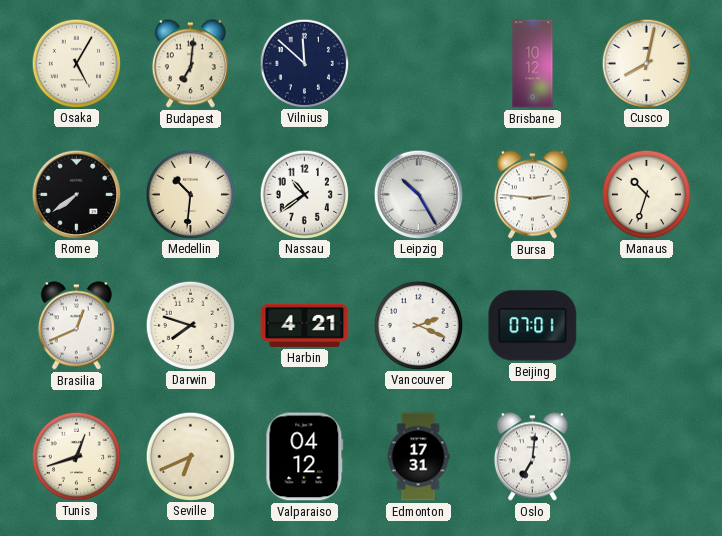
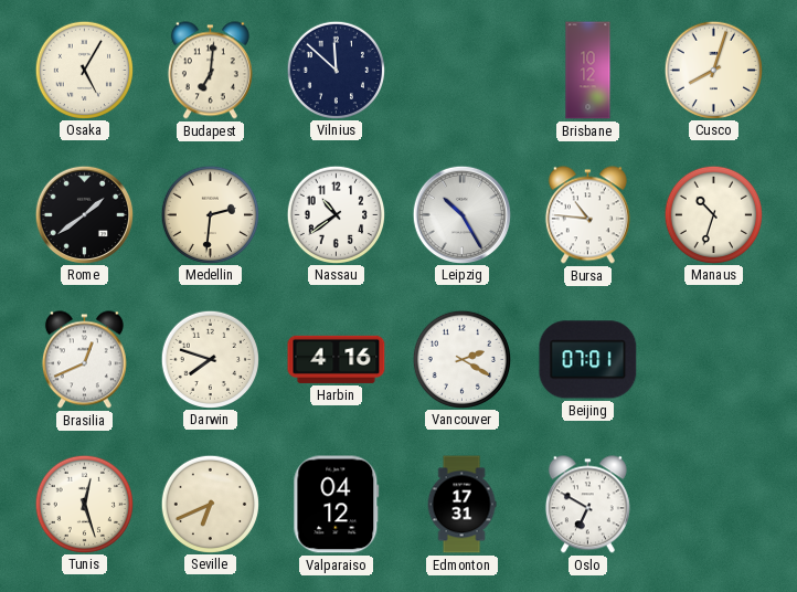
Cusco: 8:02 -> 8:03
Rome: 7:39 -> 1:39
Medellin: 10:31 -> 2:31
Bursa: 2:46 -> 10:46
Harbin: 4:21 -> 4:16
Vancouver: 2:19 -> 2:20
Tunis: 12:42 -> 12:27
Oslo: 7:01 -> 6:50
